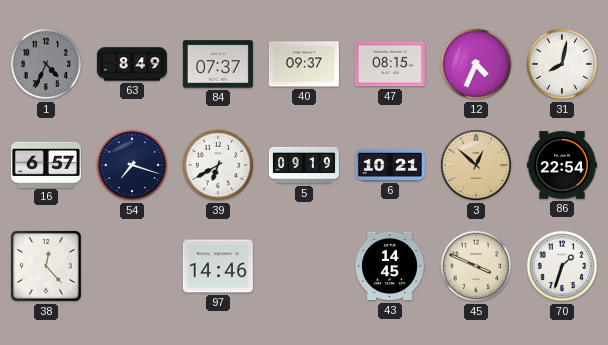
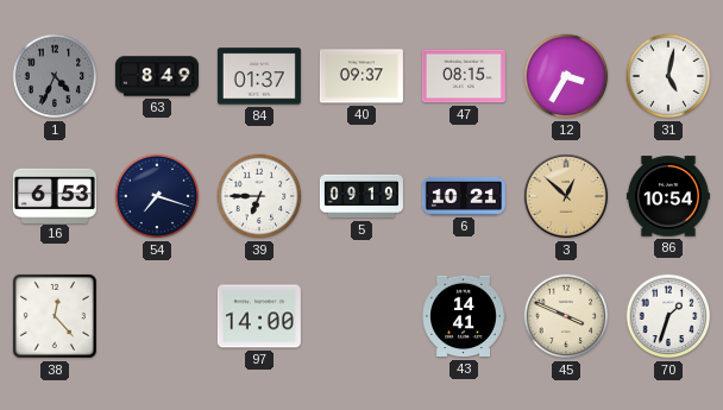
84: 07:37 -> 01:37
12: 4:34 -> 3:35
31: 8:02 -> 5:02
16: 6:57 -> 6:53
39: 6:40 -> 6:45
86: 22:54 -> 10:54
97: 14:46 -> 14:00
43: 14:45 -> 14:41
